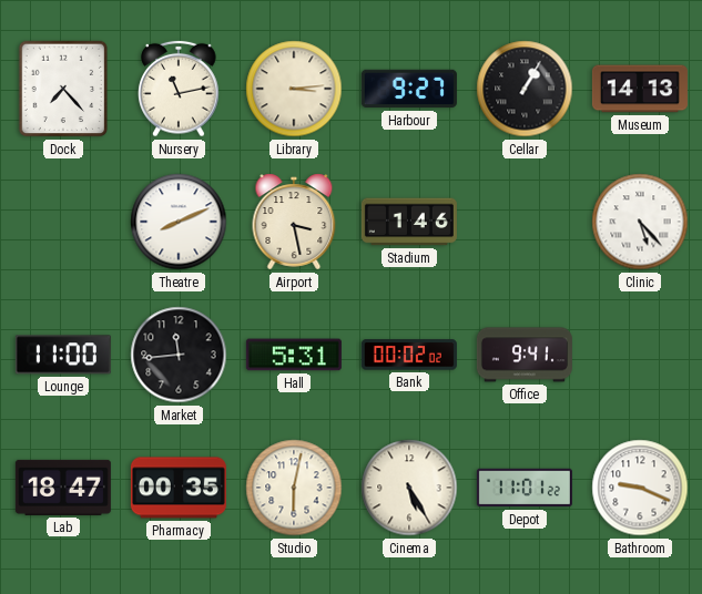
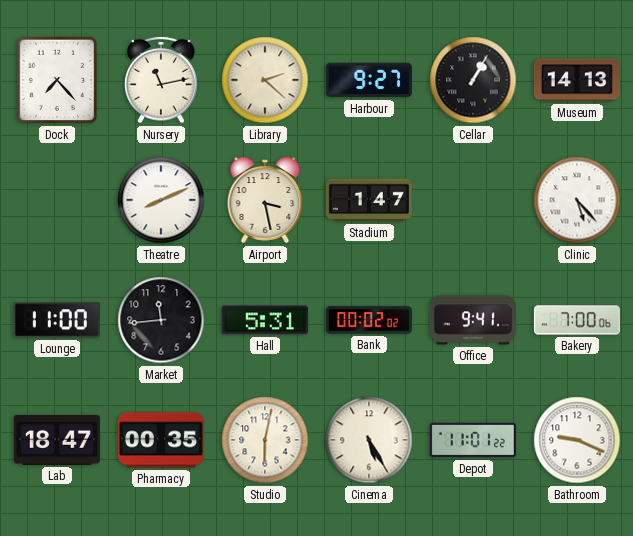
Library: 3:14 -> 2:22
Stadium: 1:46 -> 1:47
Bakery: none -> 7:00
